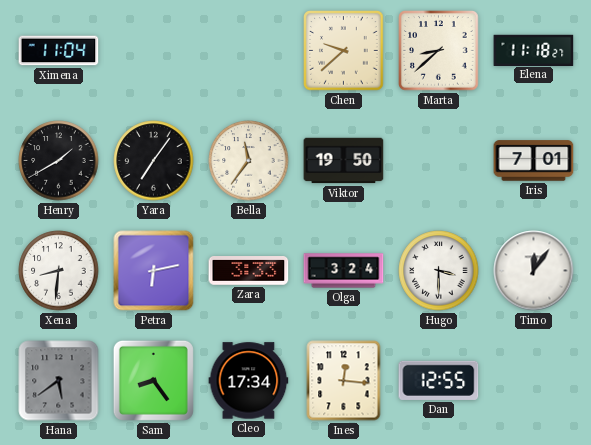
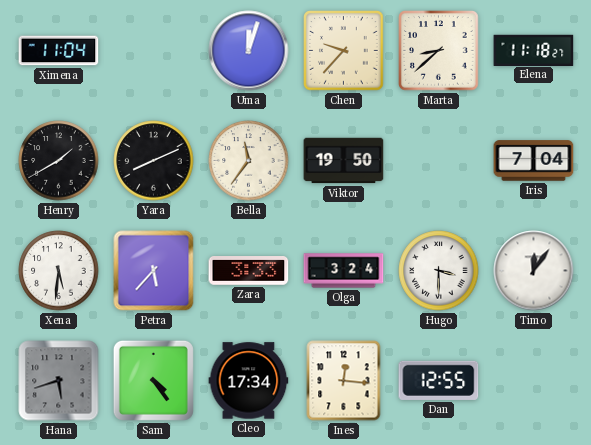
Uma: none -> 12:03
Chen: 9:38 -> 9:37
Yara: 7:06 -> 8:11
Iris: 7:01 -> 7:04
Xena: 8:31 -> 5:31
Petra: 6:13 -> 5:37
Hana: 5:39 -> 5:42
Sam: 8:24 -> 4:24
